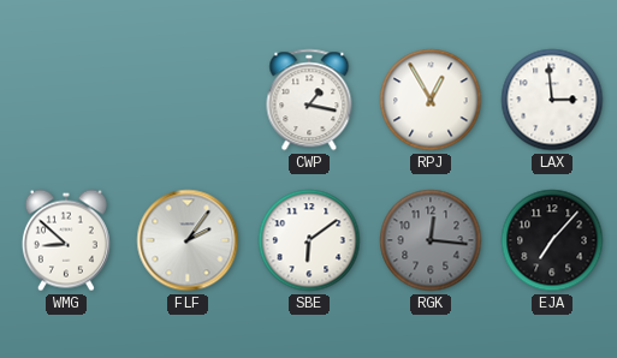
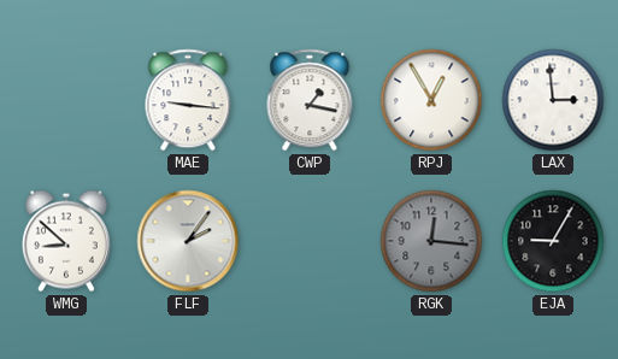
MAE: none -> 9:16
SBE: 6:09 -> none
EJA: 7:07 -> 9:05
